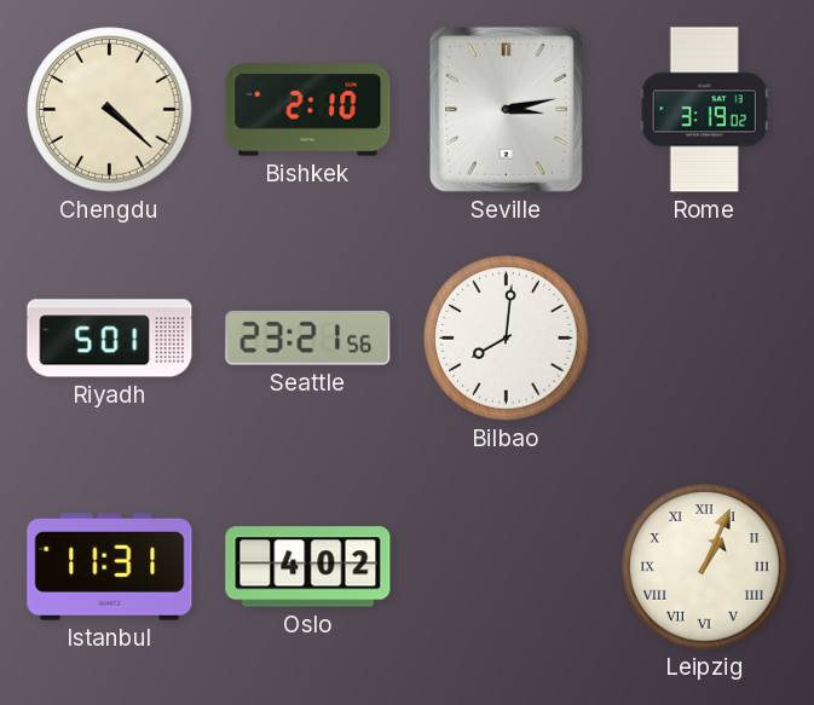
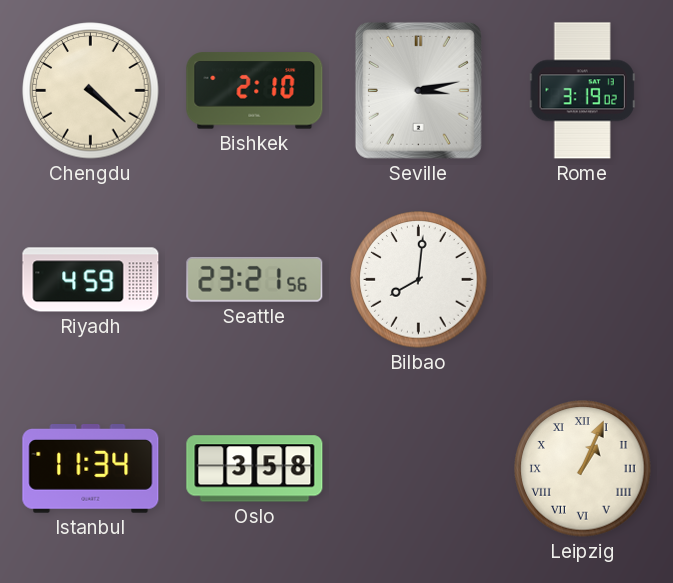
Riyadh: 5:01 -> 4:59
Istanbul: 11:31 -> 11:34
Oslo: 4:02 -> 3:58
